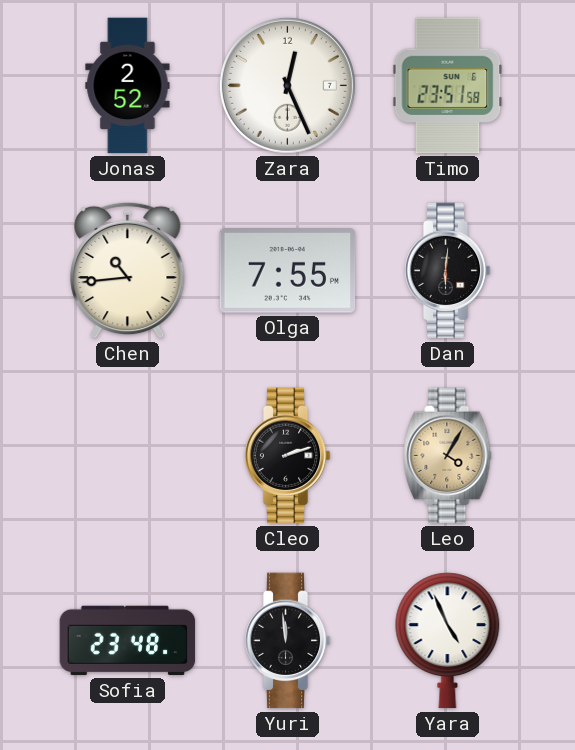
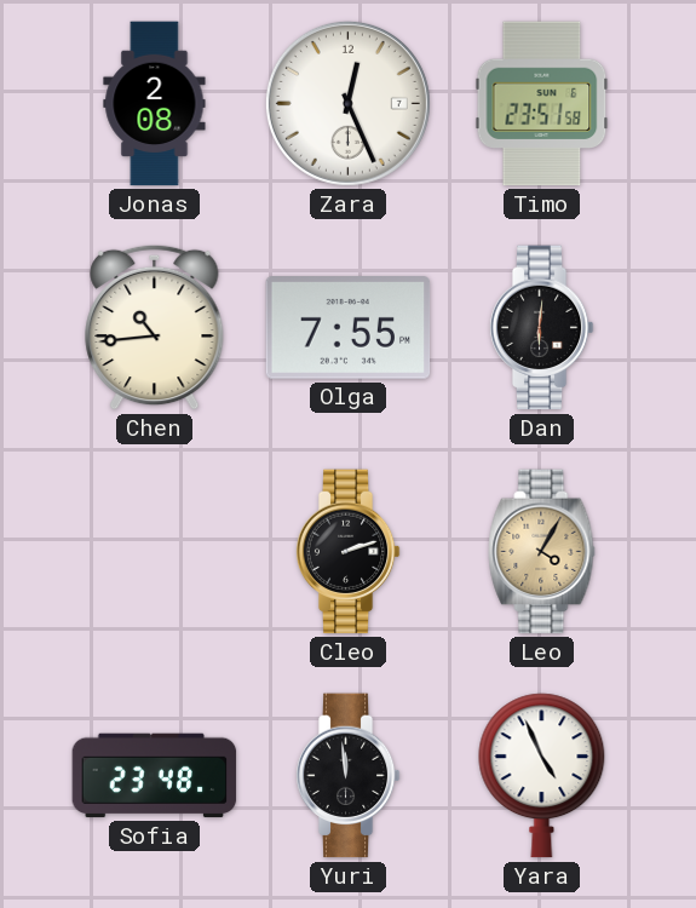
Jonas: 2:52 -> 2:08
